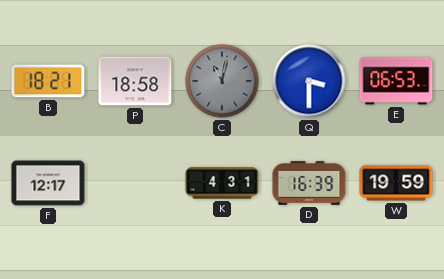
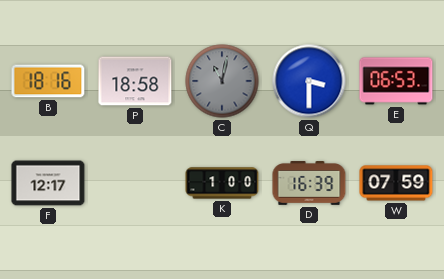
B: 18:21 -> 18:16
K: 4:31 -> 1:00
W: 19:59 -> 07:59
